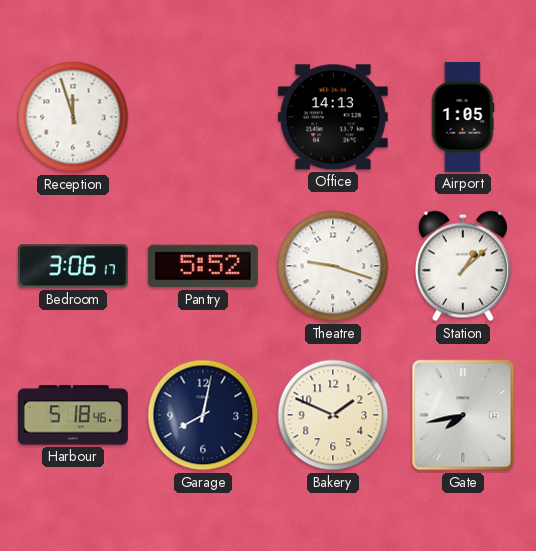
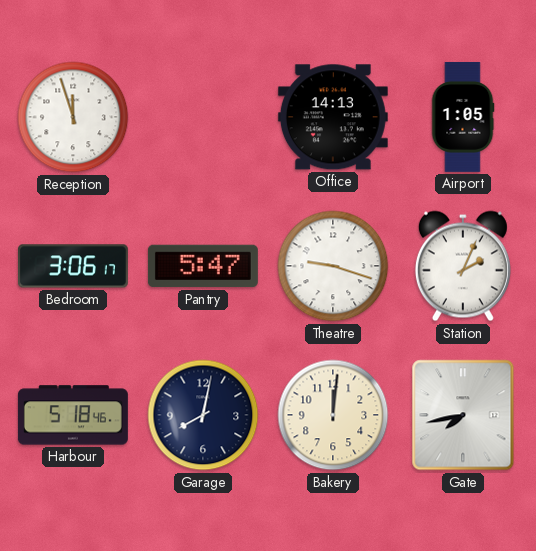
Pantry: 5:52 -> 5:47
Station: 1:08 -> 2:04
Bakery: 1:49 -> 12:01
